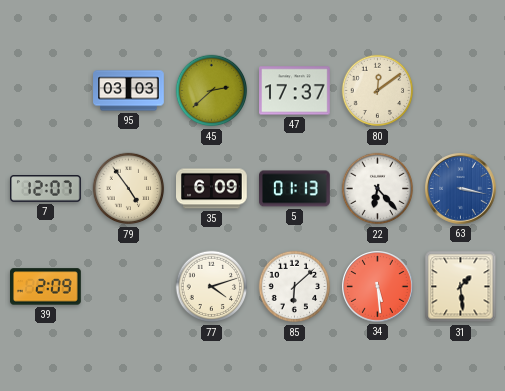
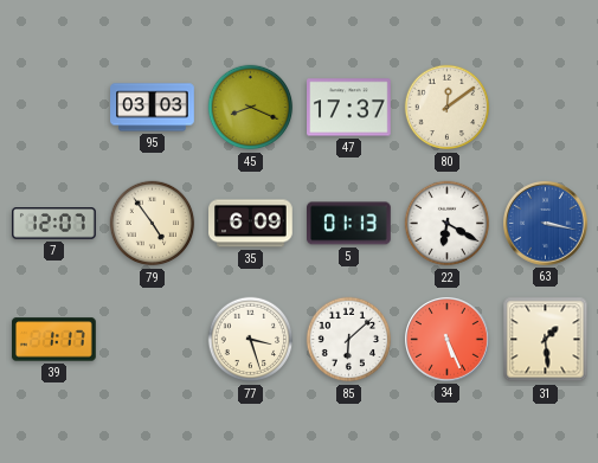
45: 2:38 -> 8:19
22: 6:23 -> 6:20
39: 2:09 -> 1:17
77: 4:12 -> 3:27
34: 5:29 -> 5:26
